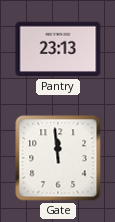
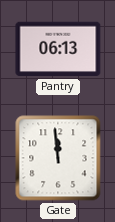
Pantry: 23:13 -> 06:13
